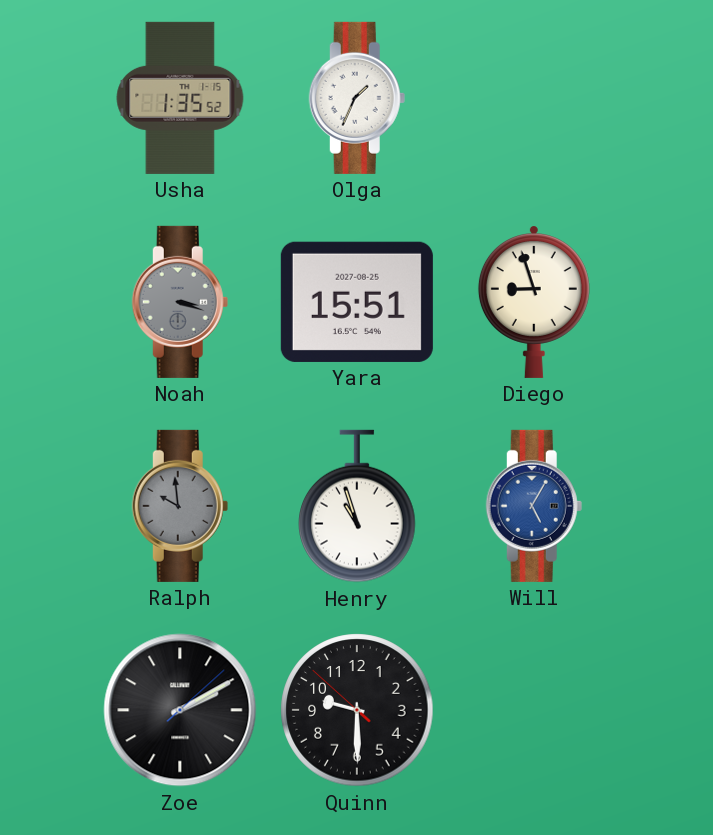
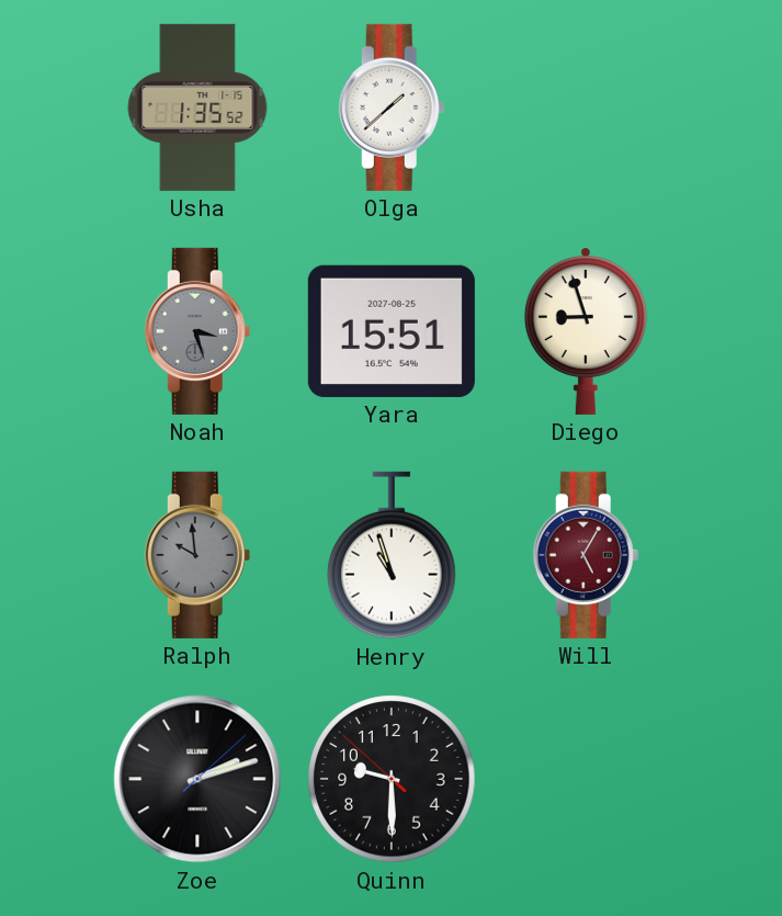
Olga: 1:34 -> 1:38
Noah: 3:18 -> 3:27
Will dial: blue -> burgundy
Zoe: 2:10 -> 2:12
